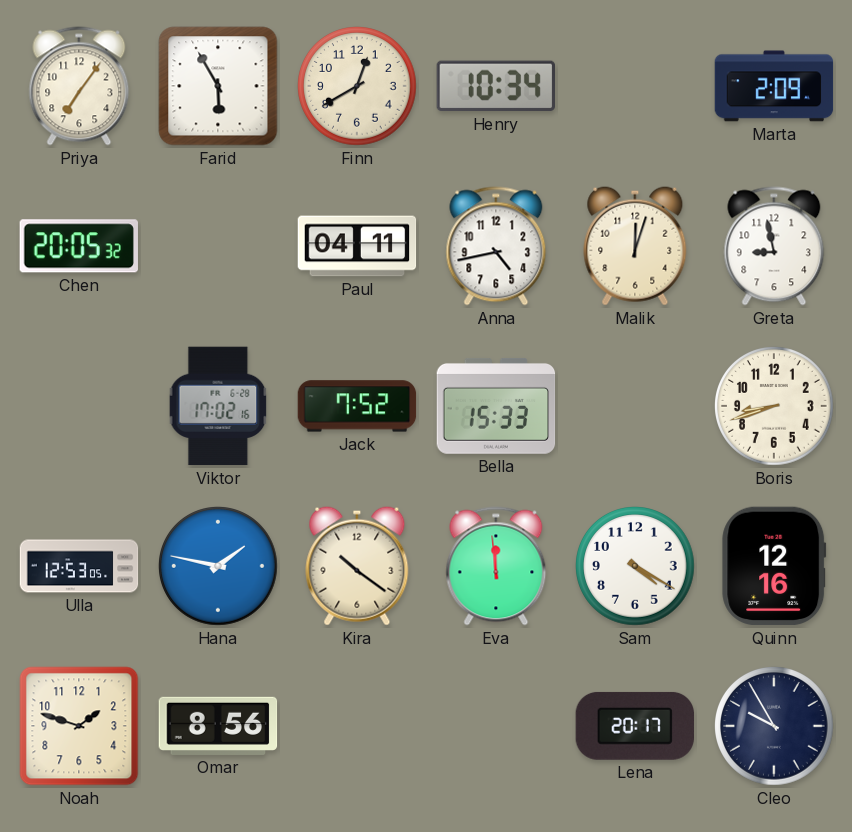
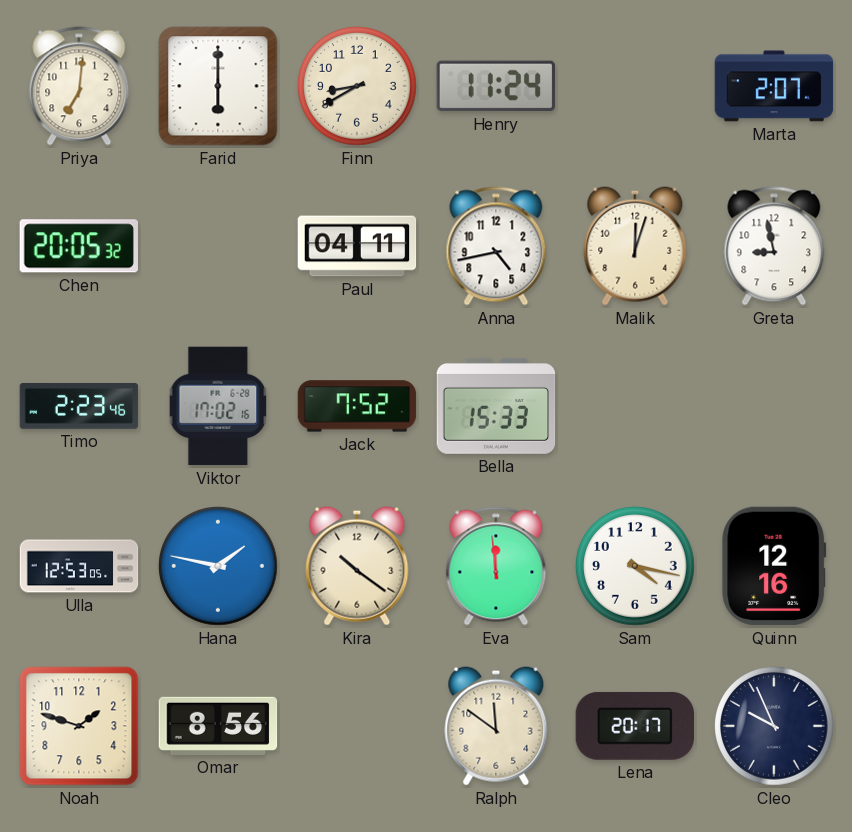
Priya: 7:06 -> 7:01
Farid: 5:55 -> 6:00
Finn: 12:40 -> 8:40
Henry: 10:34 -> 11:24
Marta: 2:09 -> 2:07
Timo: none -> 2:23
Boris: 8:42 -> none
Sam: 4:20 -> 4:17
Ralph: none -> 11:51
Cleo: 9:55 -> 9:56
